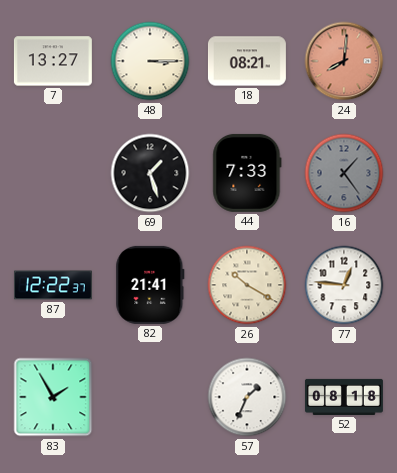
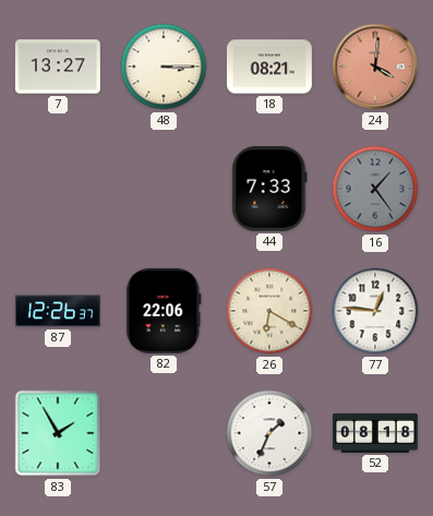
24: 8:01 -> 4:01
69: 1:27 -> none
87: 12:22 -> 12:26
82: 21:41 -> 22:06
26: 10:20 -> 6:20
